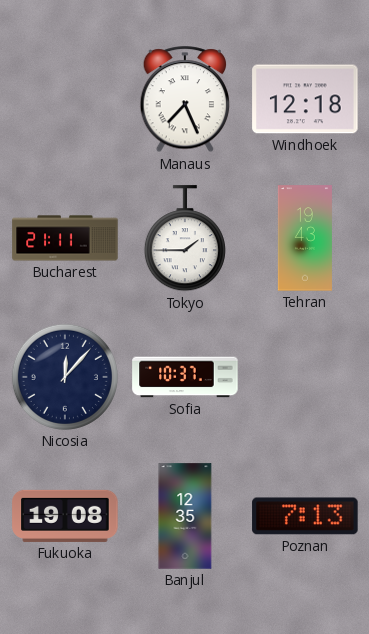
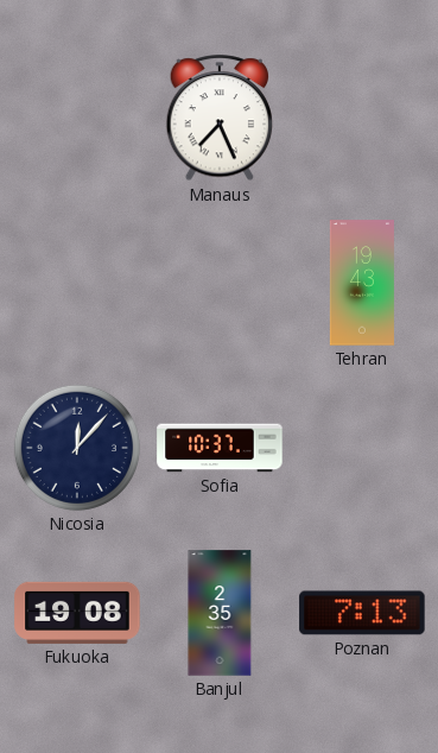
Windhoek: 12:18 -> none
Bucharest: 21:11 -> none
Tokyo: 1:45 -> none
Banjul: 12:35 -> 2:35
